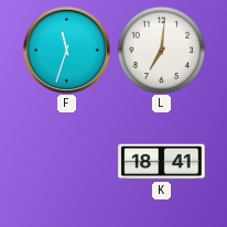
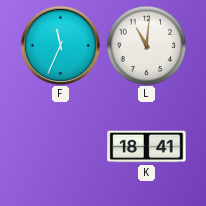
F: 11:33 -> 11:34
L: 7:01 -> 11:01
